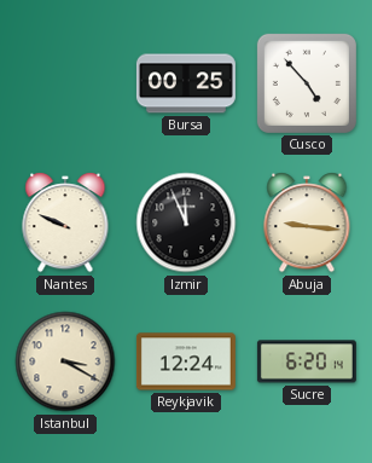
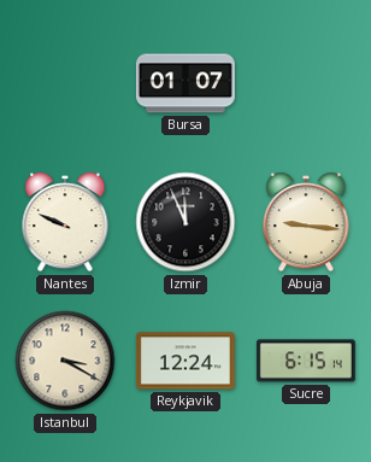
Bursa: 00:25 -> 01:07
Cusco: 4:53 -> none
Sucre: 6:20 -> 6:15
